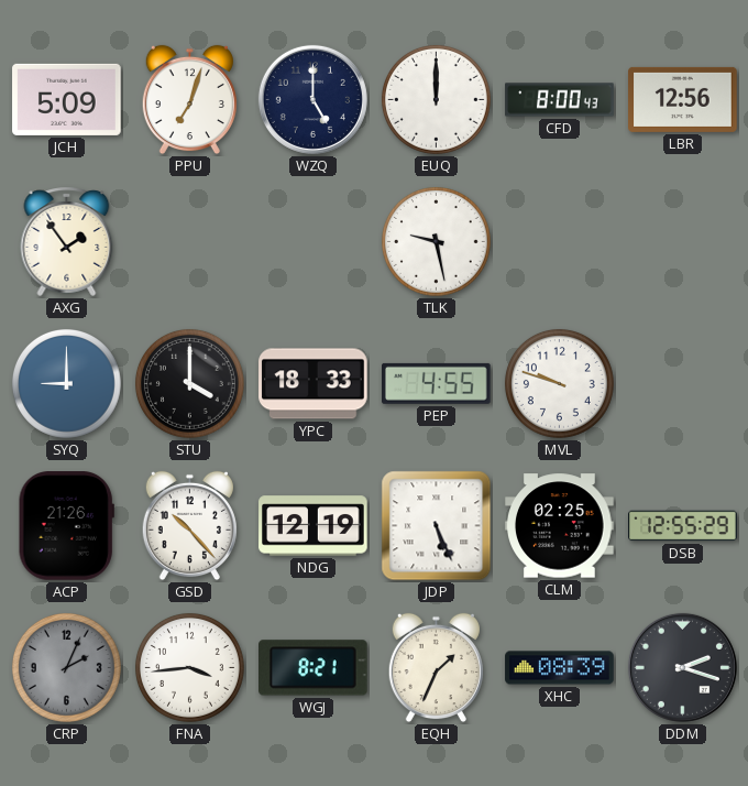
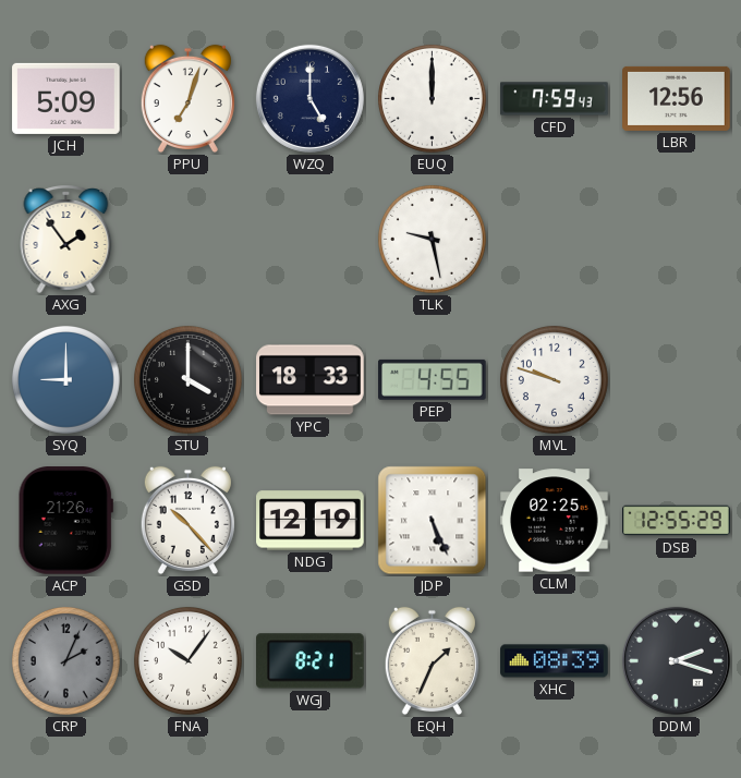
CFD: 8:00 -> 7:59
FNA: 3:44 -> 10:06
